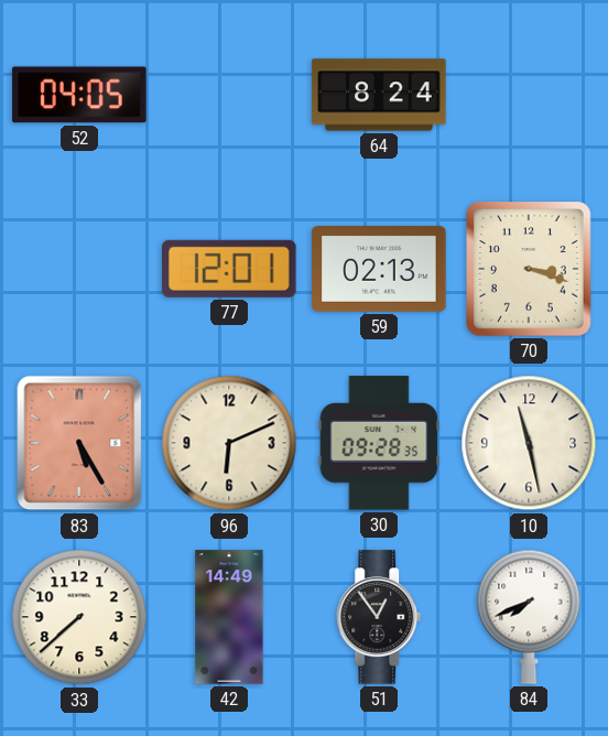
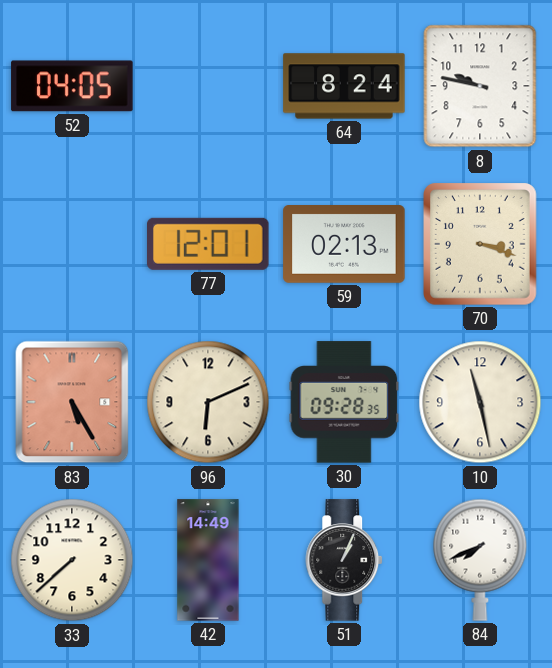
8: none -> 9:47
51: 12:54 -> 1:04
